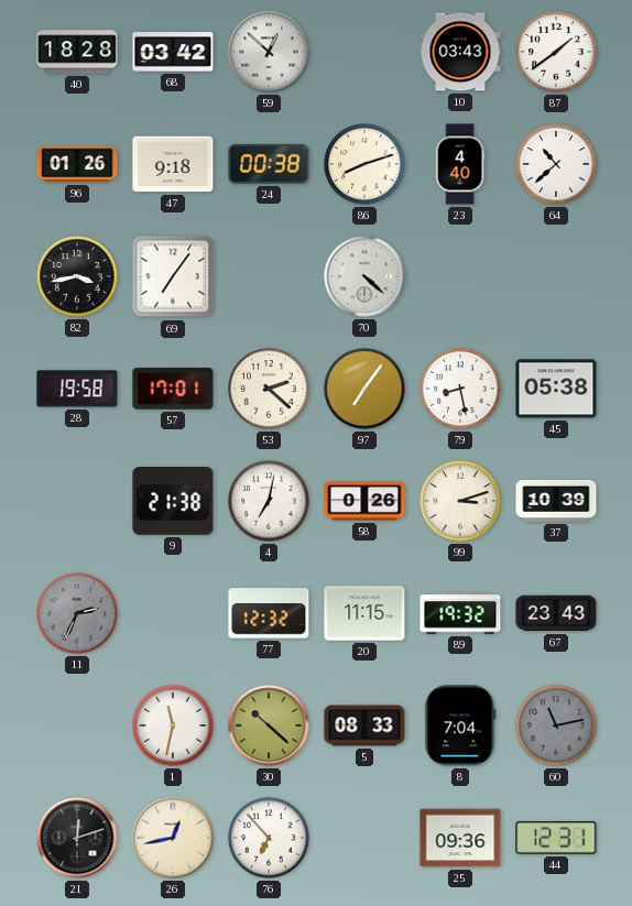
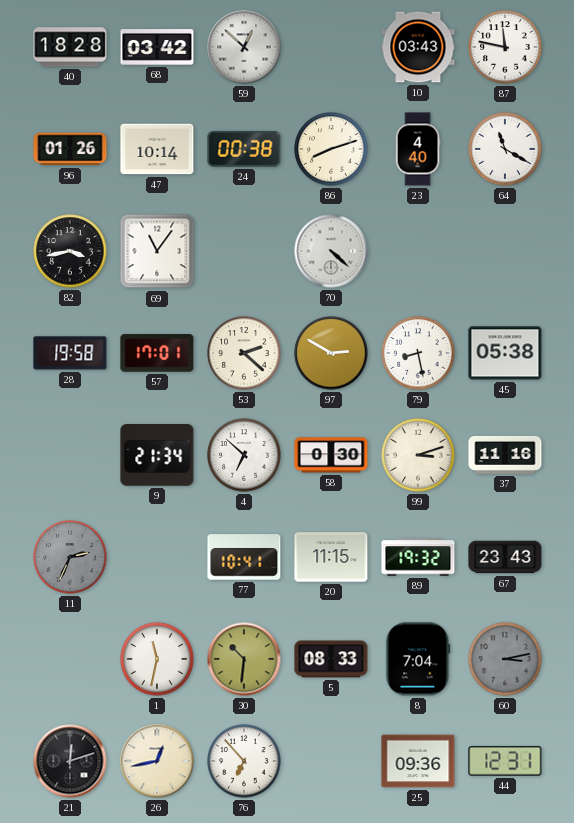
87: 1:39 -> 11:47
47: 9:18 -> 10:14
64: 10:38 -> 11:20
69: 7:06 -> 11:06
97: 7:06 -> 2:50
9: 21:38 -> 21:34
4: 7:02 -> 6:52
58: 0:26 -> 0:30
37: 10:39 -> 11:16
77: 12:32 -> 10:41
30: 10:22 -> 10:31
60: 11:13 -> 3:13
